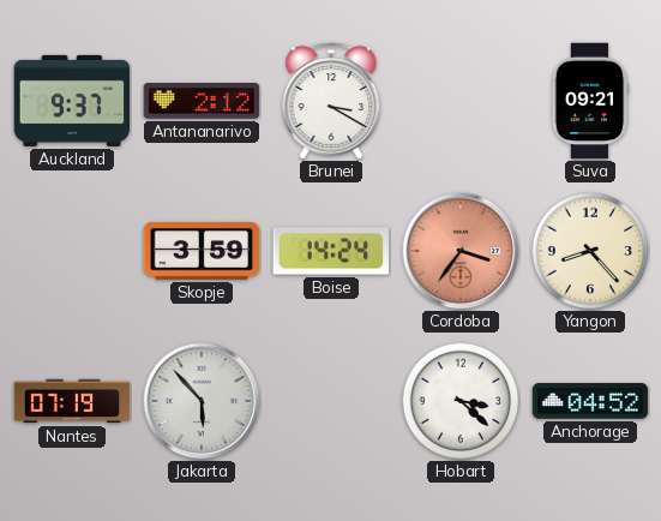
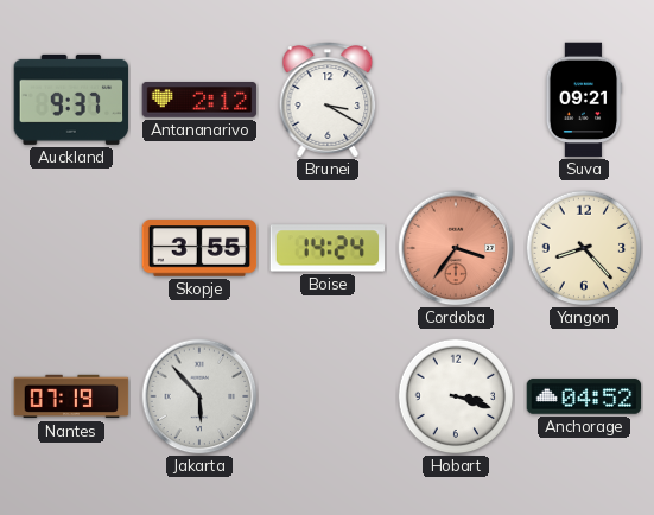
Skopje: 3:59 -> 3:55
Hobart: 3:22 -> 3:18
